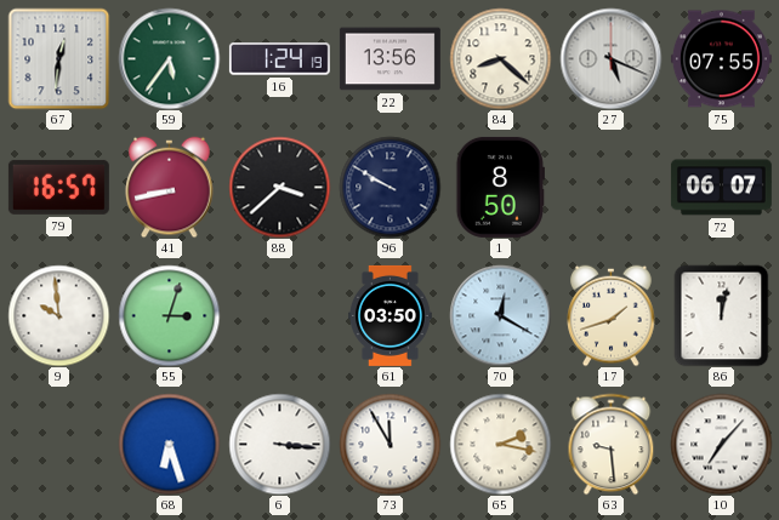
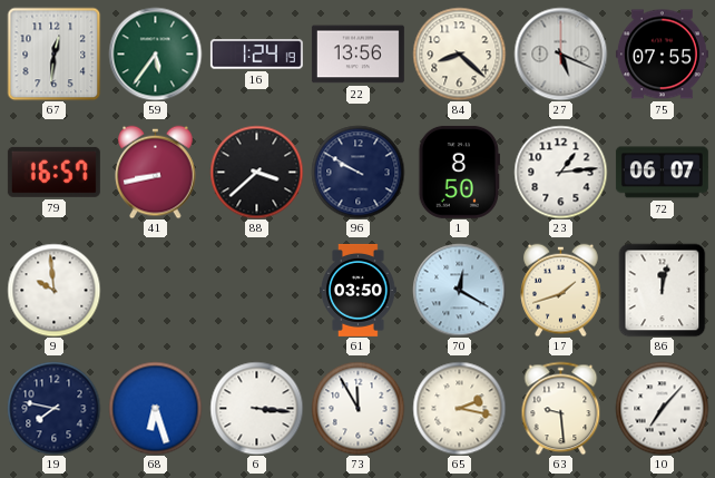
23: none -> 1:14
55: 3:03 -> none
19: none -> 7:47
